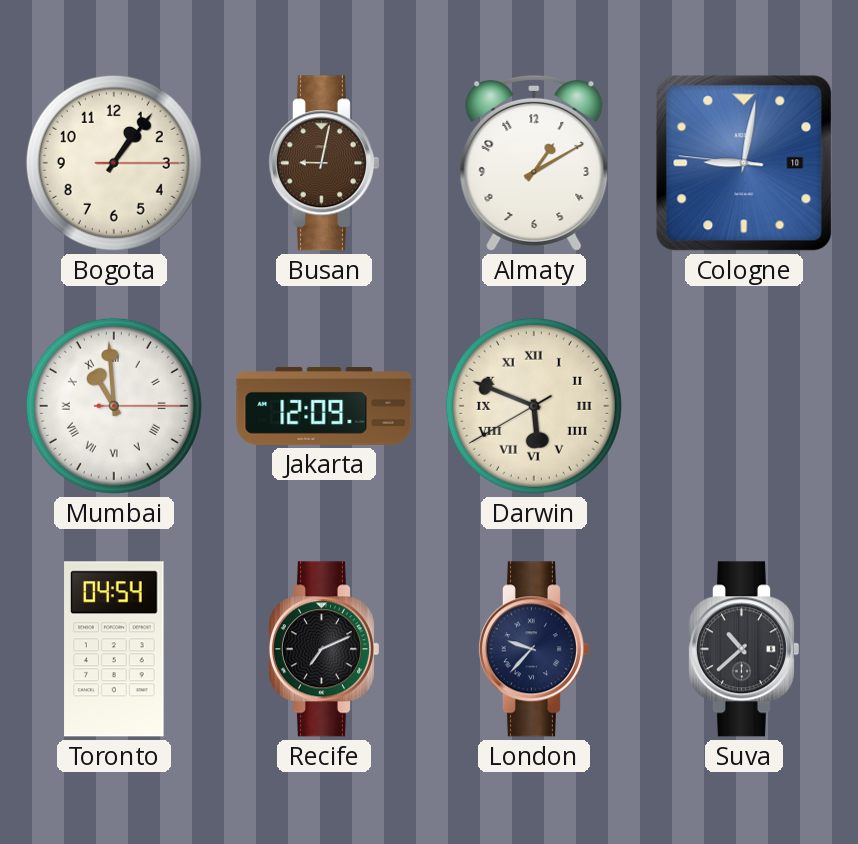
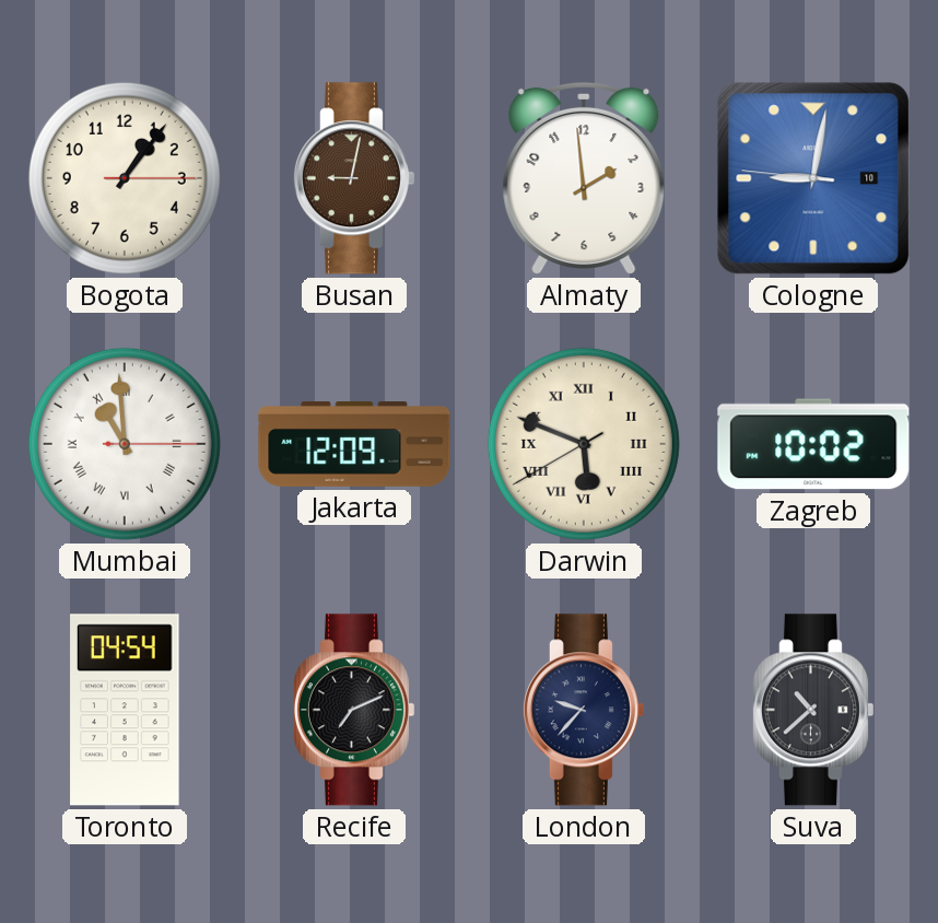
Almaty: 1:10 -> 1:59
Zagreb: none -> 10:02
